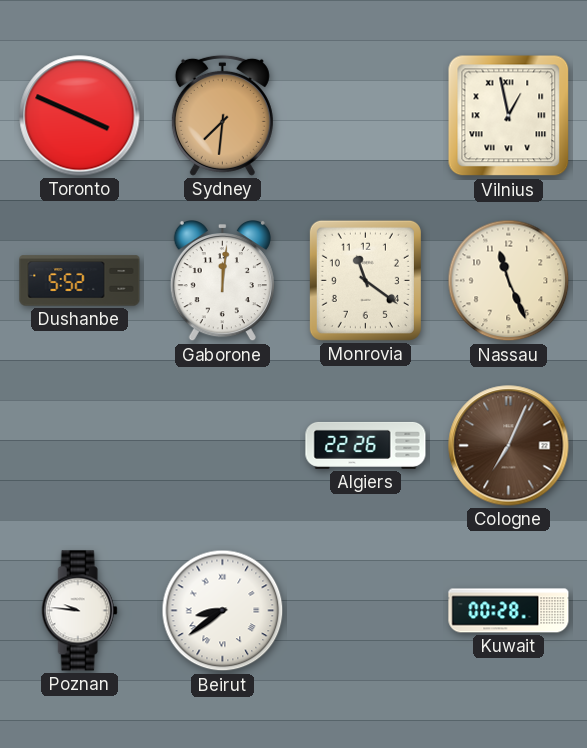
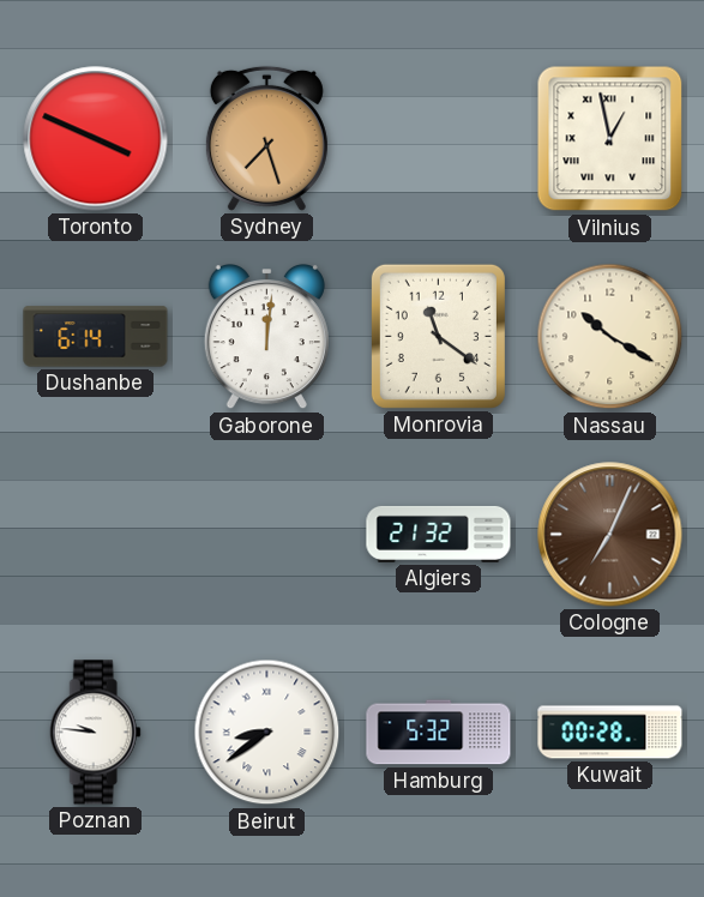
Sydney: 7:31 -> 7:27
Dushanbe: 5:52 -> 6:14
Nassau: 11:26 -> 10:20
Algiers: 22:26 -> 21:32
Hamburg: none -> 5:32
